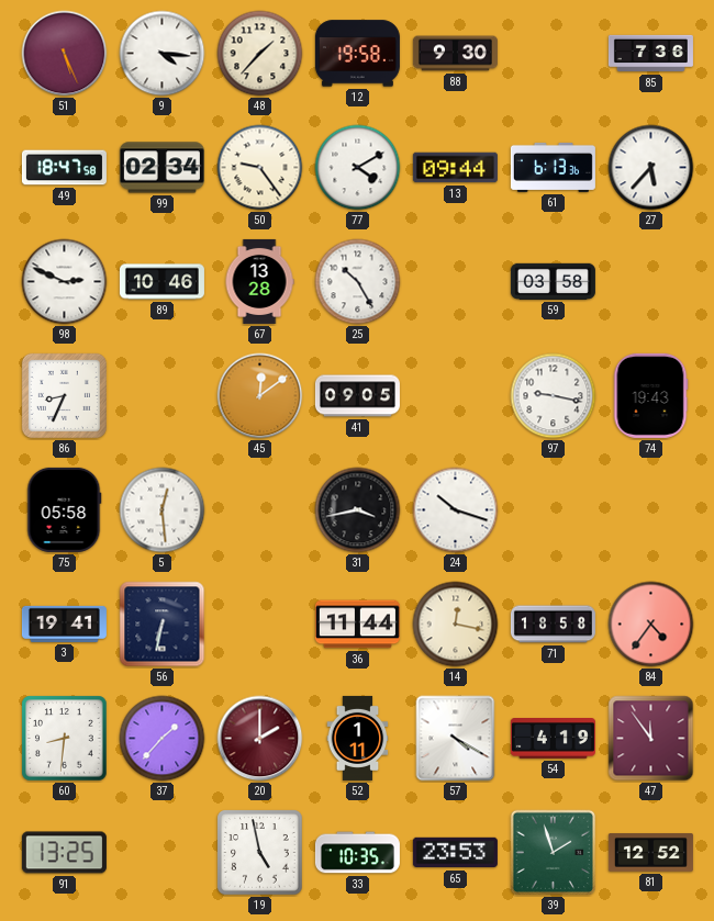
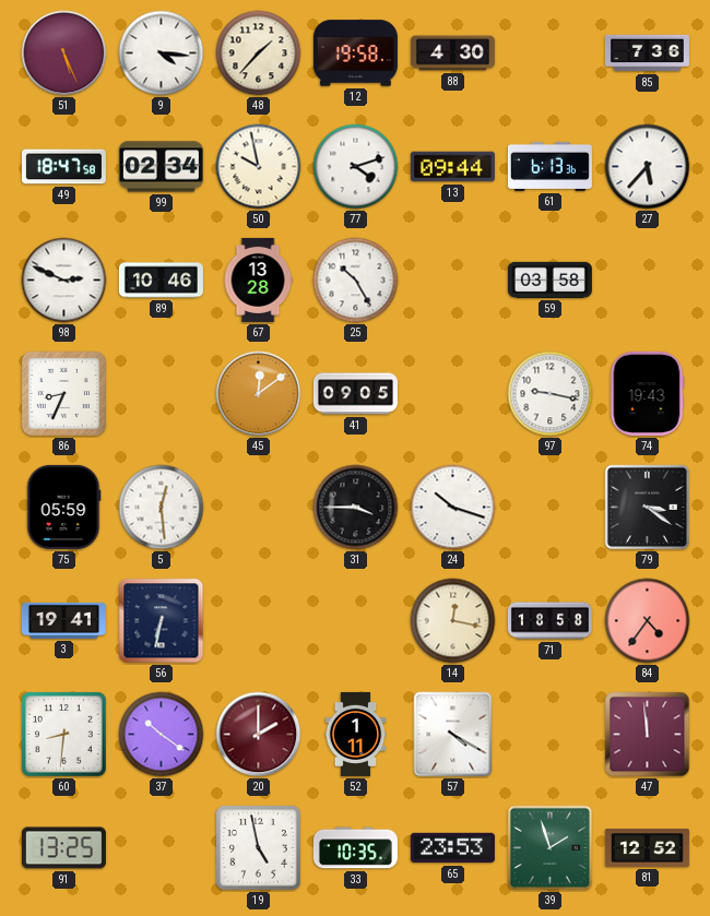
88: 9:30 -> 4:30
50: 9:24 -> 9:58
77: 4:10 -> 4:12
75: 05:58 -> 05:59
31: 3:43 -> 3:45
79: none -> 3:21
36: 11:44 -> none
37: 1:37 -> 10:21
54: 4:19 -> none
47: 11:54 -> 11:59
